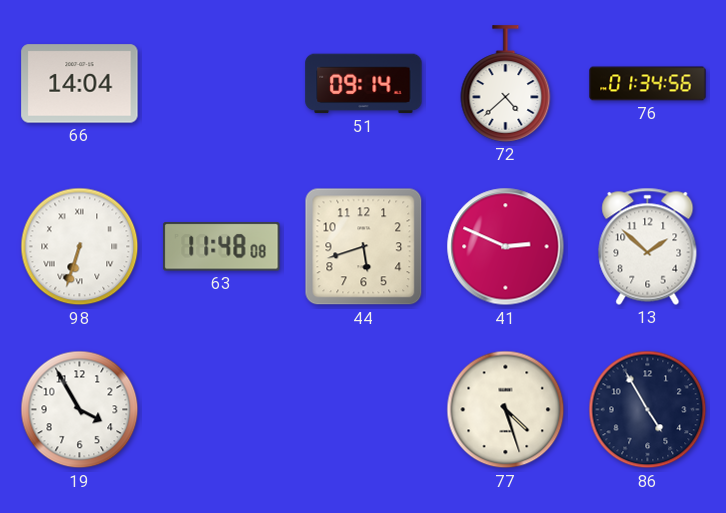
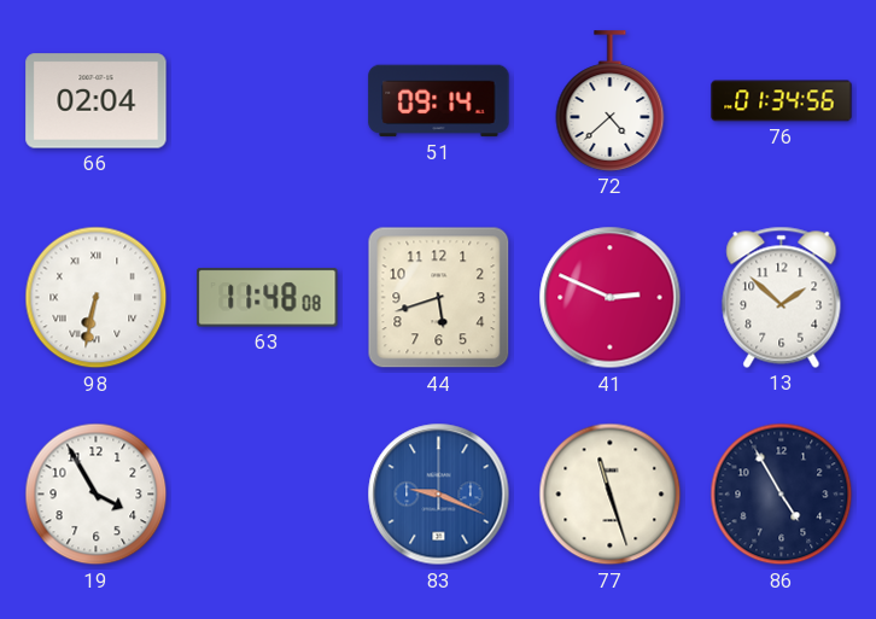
66: 14:04 -> 02:04
98: 6:33 -> 6:32
83: none -> 9:19
77: 4:27 -> 11:27
